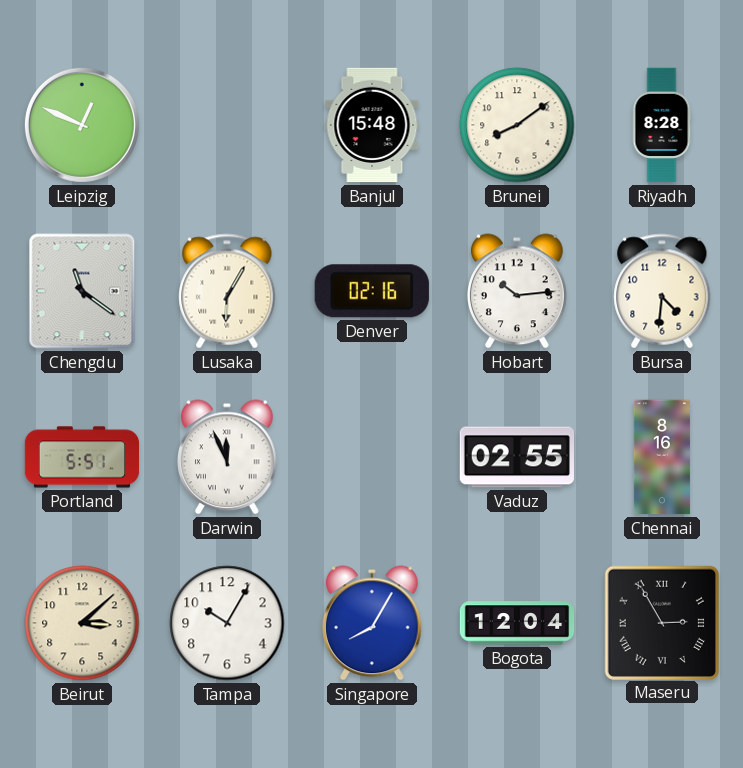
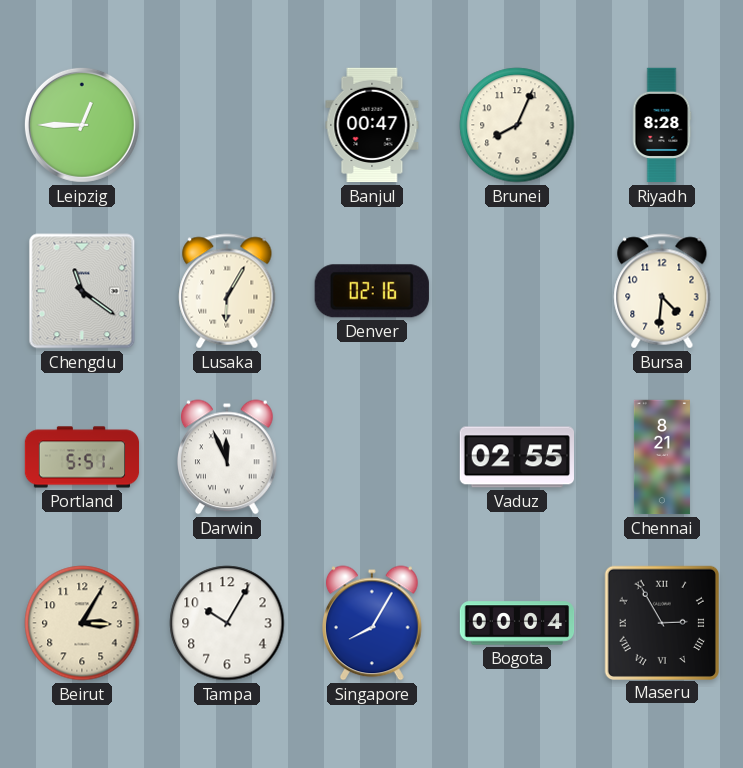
Leipzig: 12:49 -> 12:45
Banjul: 15:48 -> 00:47
Brunei: 8:09 -> 8:04
Hobart: 10:14 -> none
Chennai: 8:16 -> 8:21
Beirut: 3:08 -> 3:05
Bogota: 12:04 -> 00:04
